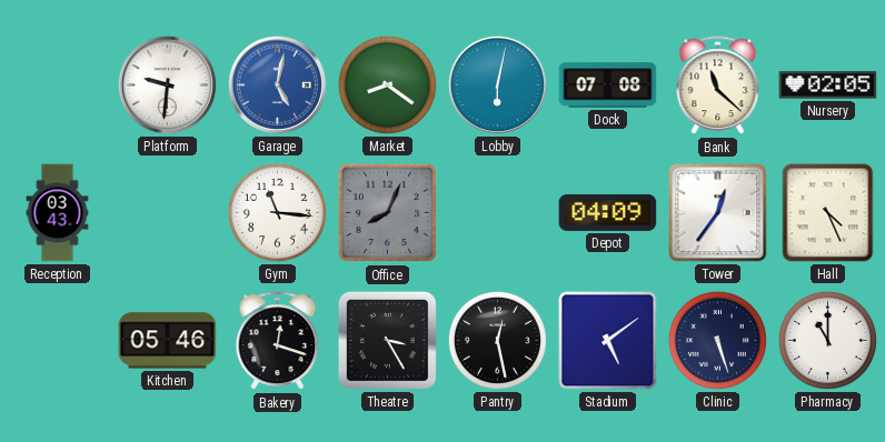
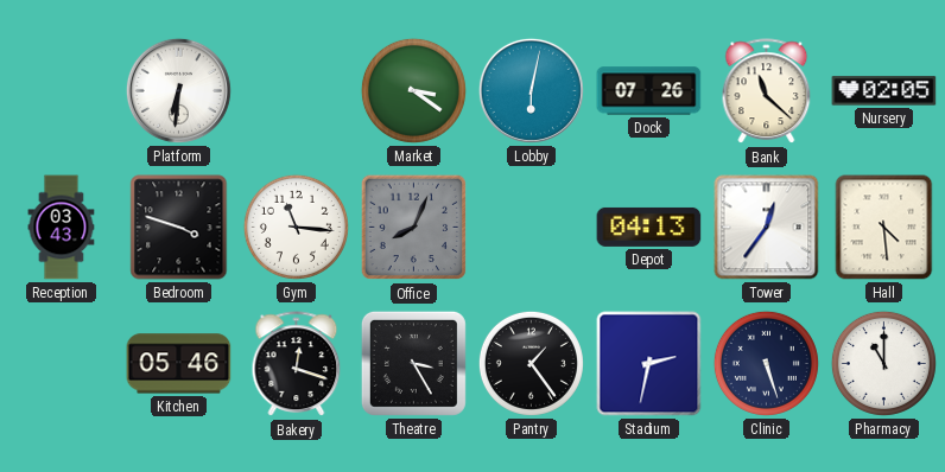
Platform: 9:31 -> 6:31
Garage: 5:02 -> none
Market: 8:21 -> 3:21
Dock: 07:08 -> 07:26
Bedroom: none -> 3:48
Depot: 04:09 -> 04:13
Hall: 4:26 -> 4:29
Pantry: 12:28 -> 1:24
Stadium: 5:09 -> 2:32
